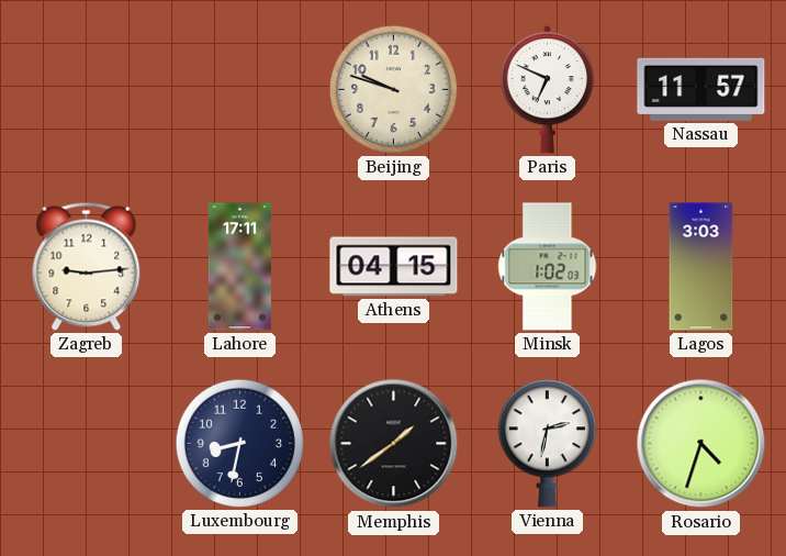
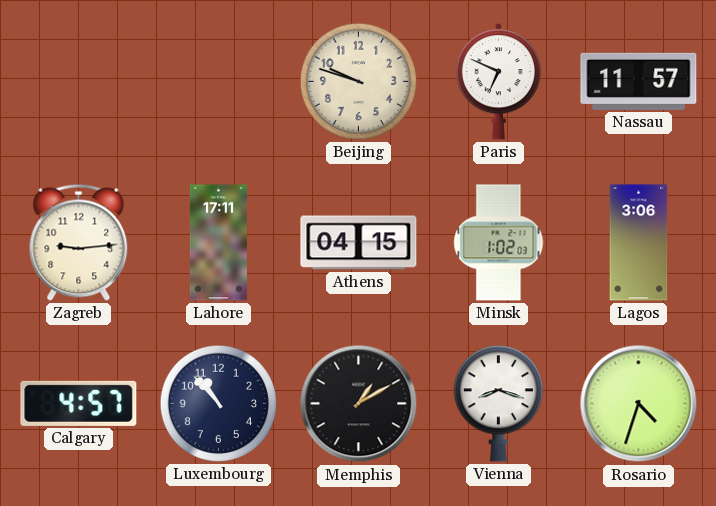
Lagos: 3:03 -> 3:06
Calgary: none -> 4:57
Luxembourg: 8:32 -> 10:53
Memphis: 1:39 -> 1:10
Vienna: 2:32 -> 8:18
